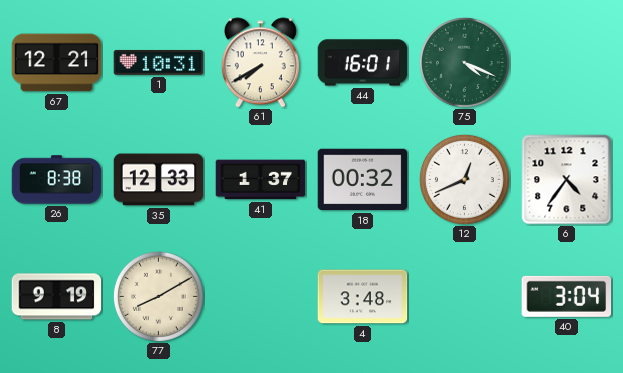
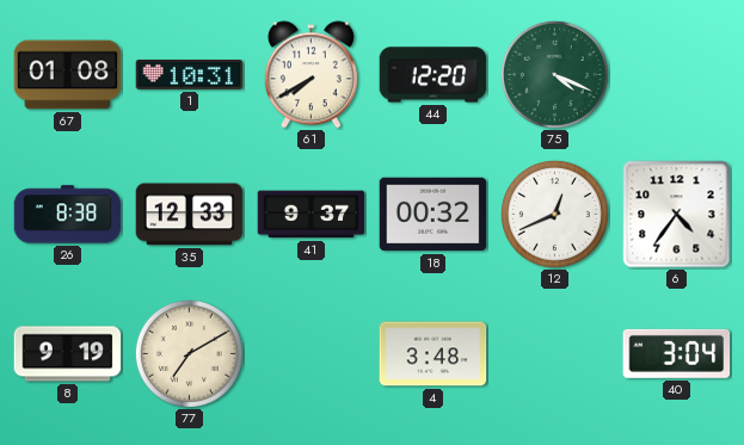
67: 12:21 -> 01:08
44: 16:01 -> 12:20
41: 1:37 -> 9:37
77: 8:10 -> 7:10
